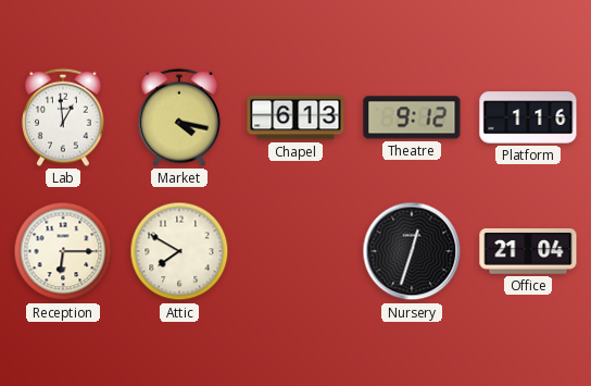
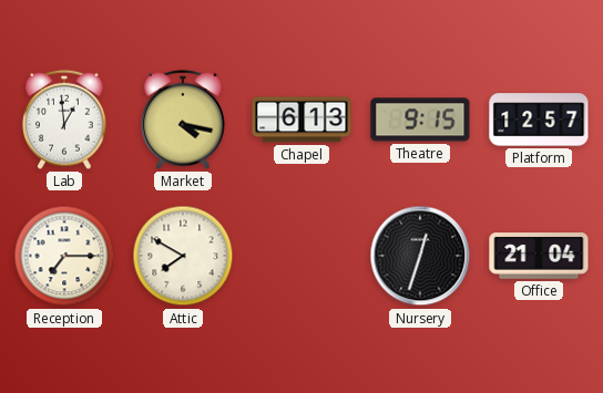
Theatre: 9:12 -> 9:15
Platform: 1:16 -> 12:57
Reception: 6:15 -> 7:15
